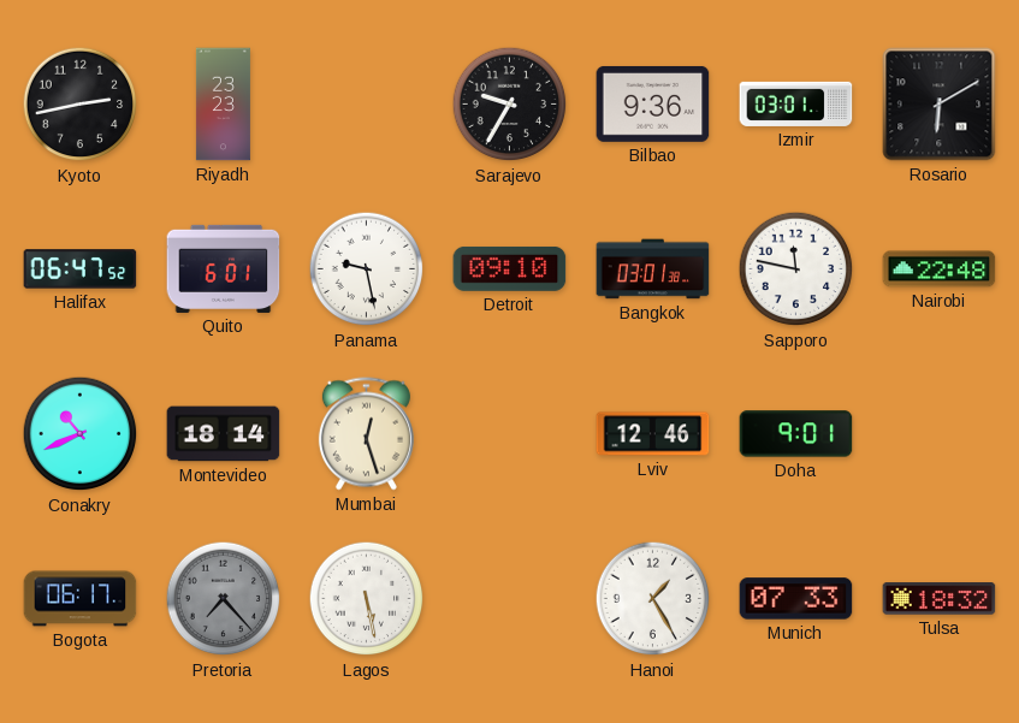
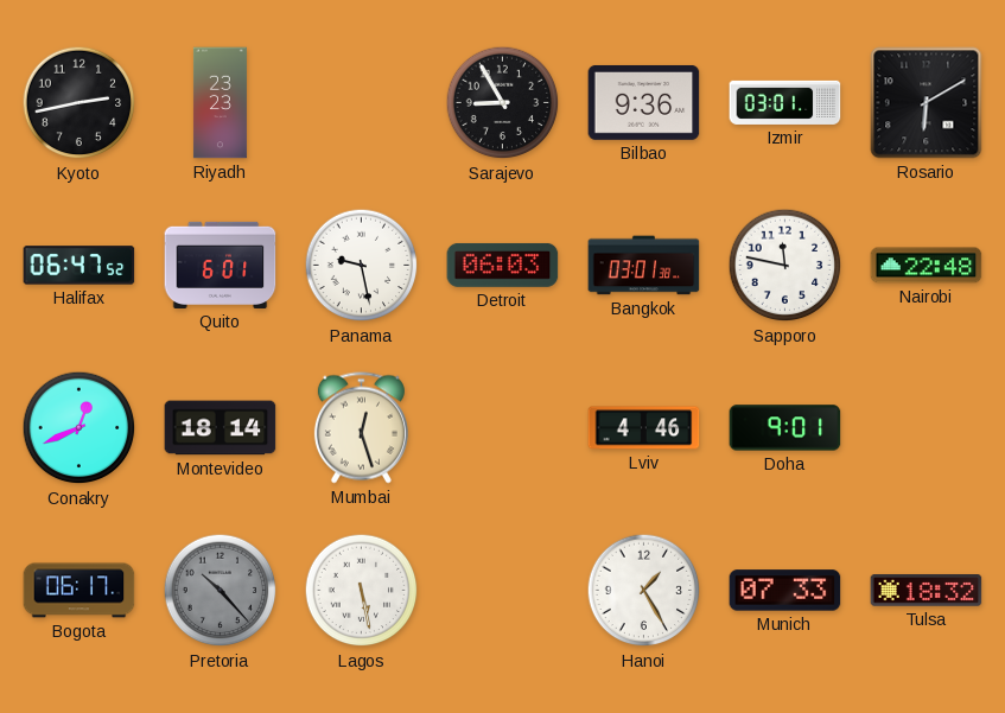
Sarajevo: 9:35 -> 8:55
Detroit: 09:10 -> 06:03
Conakry: 10:41 -> 12:41
Lviv: 12:46 -> 4:46
Pretoria: 7:23 -> 10:23
